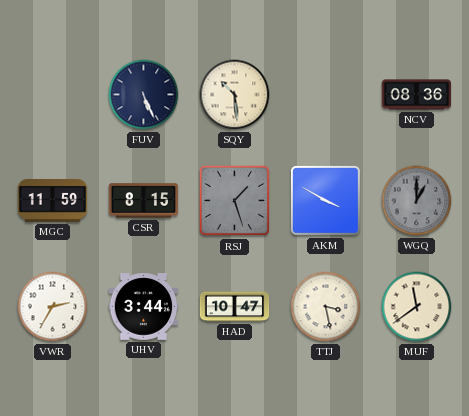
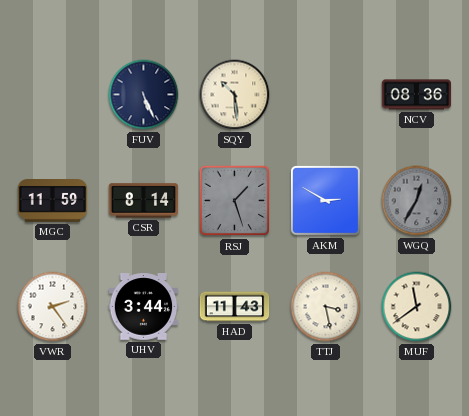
CSR: 8:15 -> 8:14
AKM: 3:50 -> 2:50
WGQ: 1:00 -> 12:35
VWR: 2:35 -> 2:24
HAD: 10:47 -> 11:43
